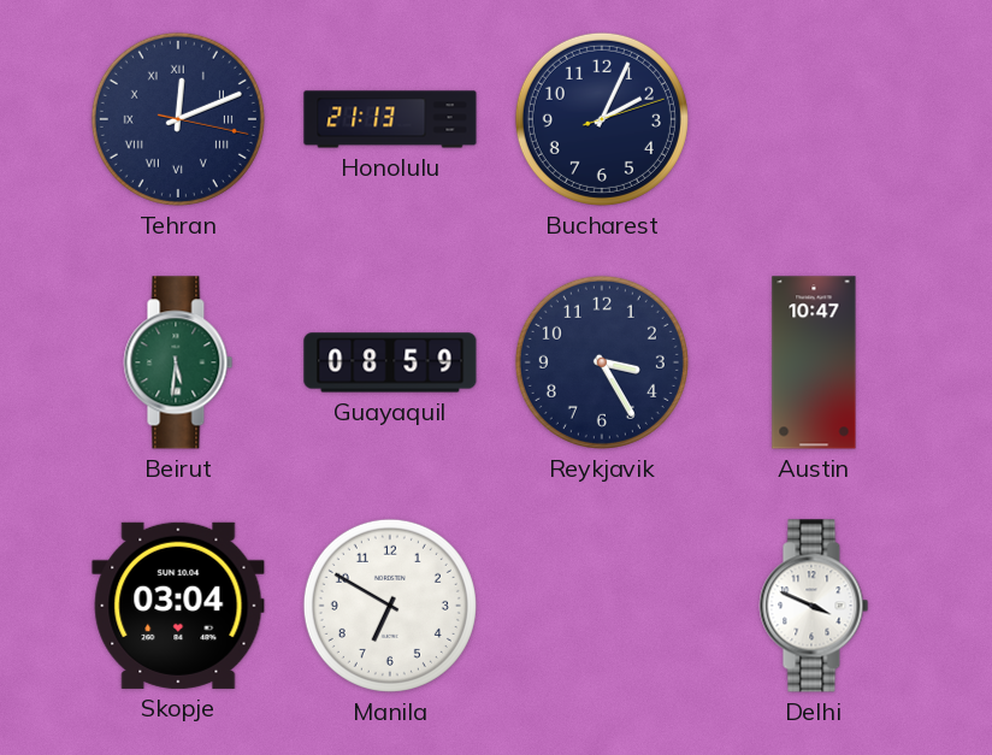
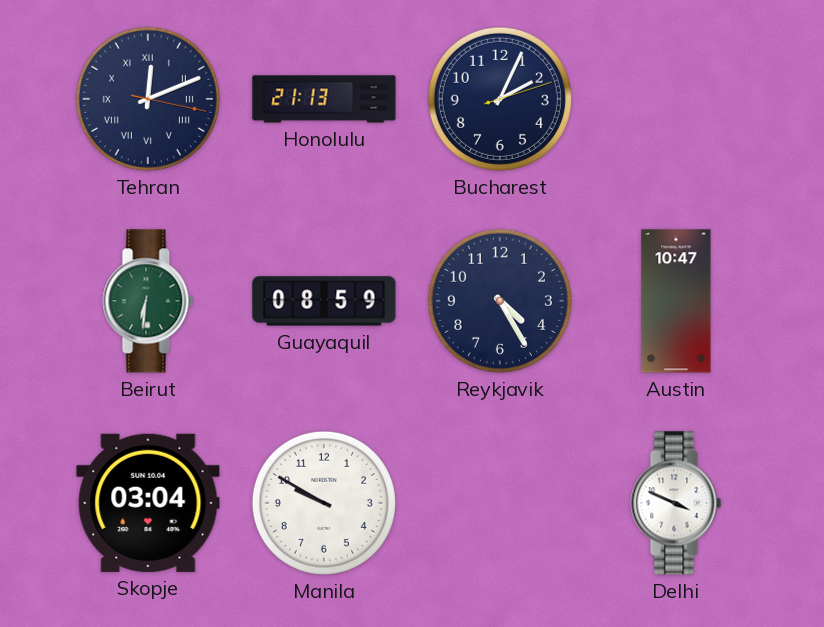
Beirut: 5:31 -> 6:31
Reykjavik: 3:25 -> 4:25
Manila: 6:50 -> 9:50
